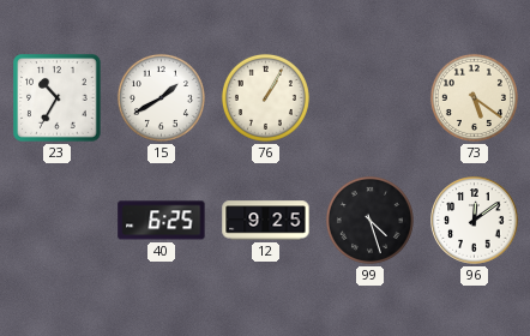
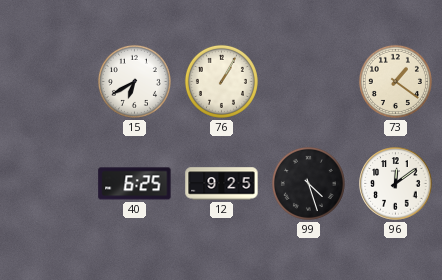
23: 10:35 -> none
15: 1:40 -> 6:40
73: 5:21 -> 1:21
